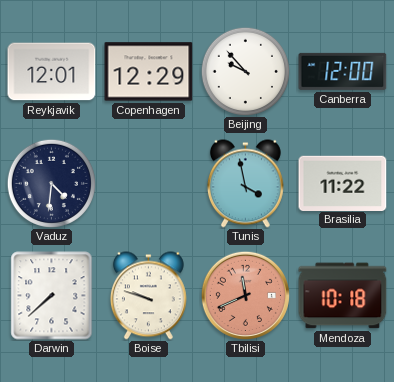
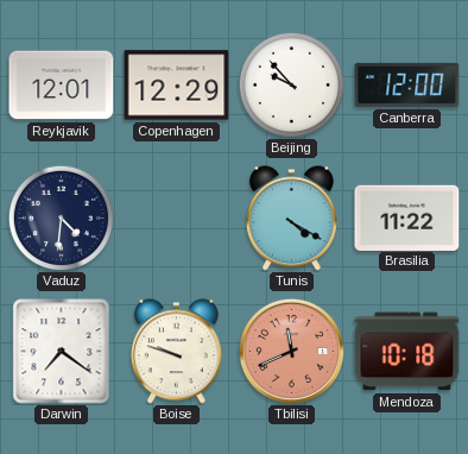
Tunis: 3:58 -> 4:20
Darwin: 7:38 -> 7:21
